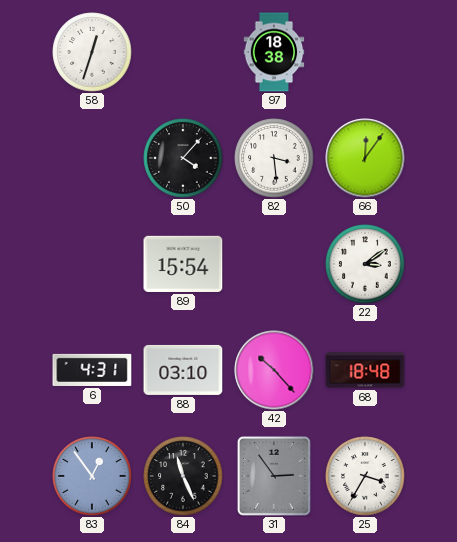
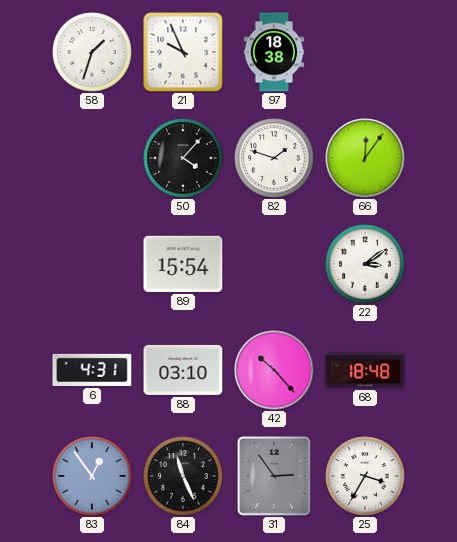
58: 12:33 -> 1:33
21: none -> 9:56
82: 3:29 -> 1:48
